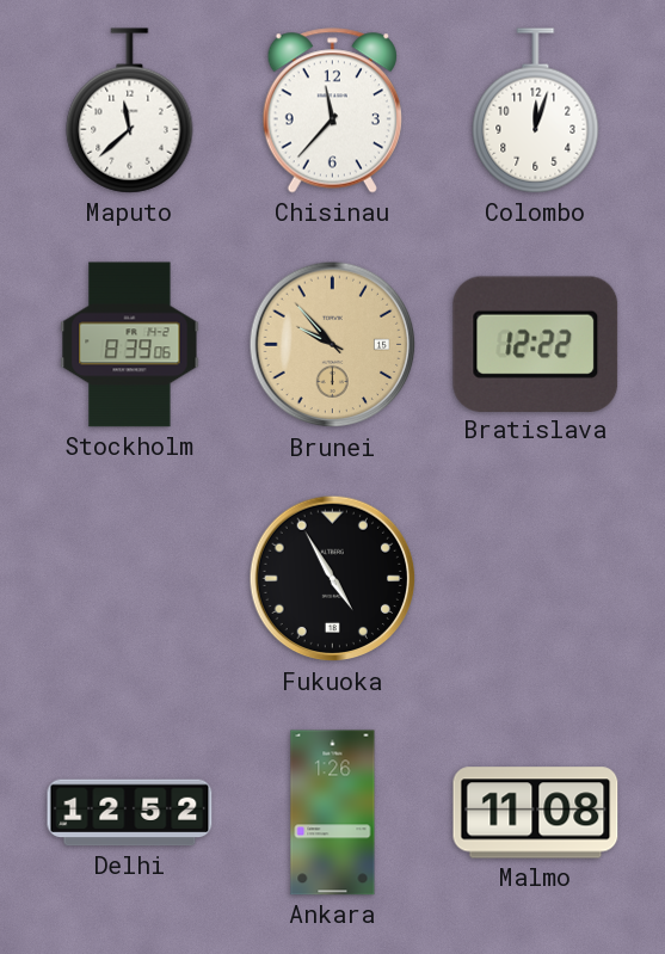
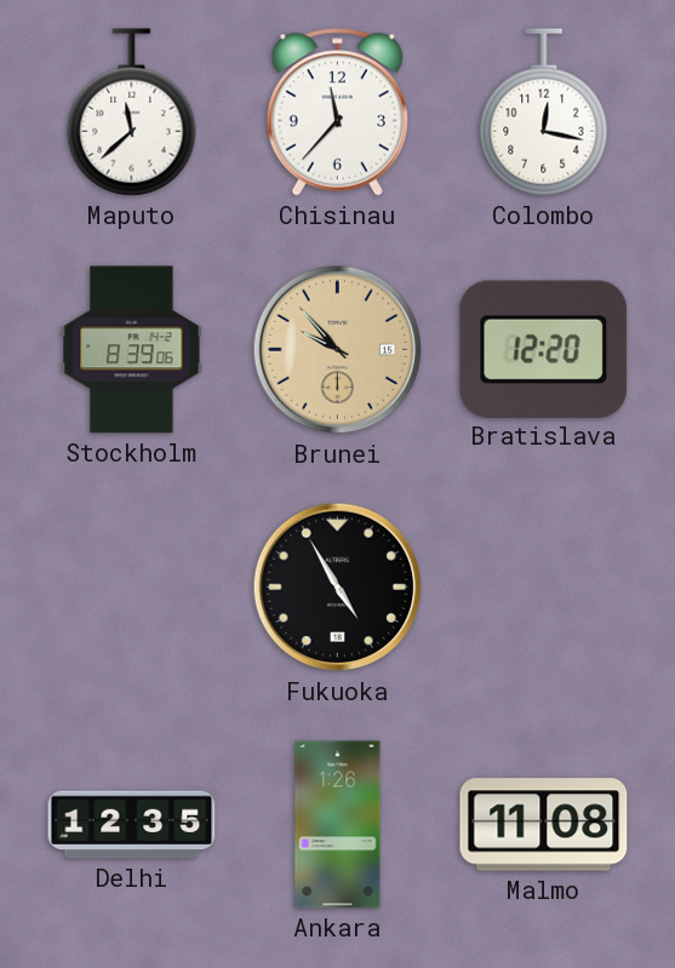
Colombo: 12:03 -> 12:17
Bratislava: 12:22 -> 12:20
Delhi: 12:52 -> 12:35
